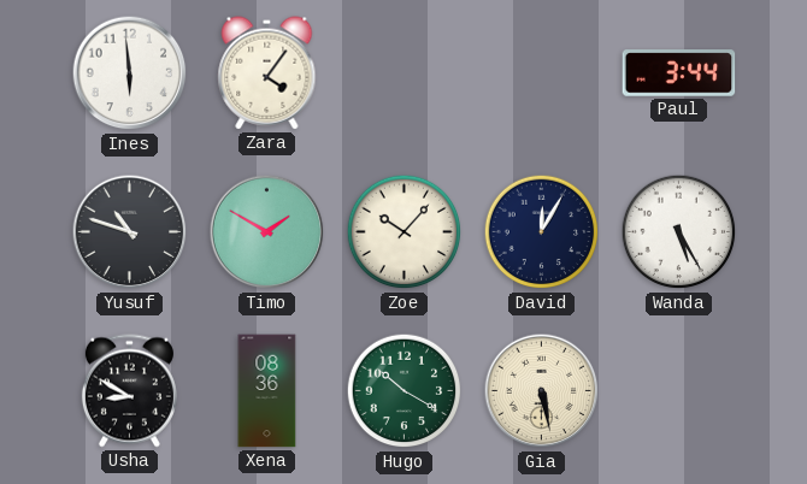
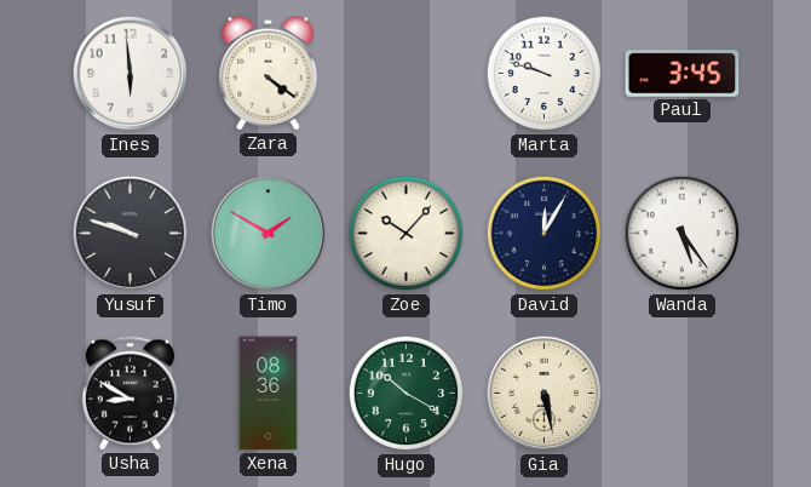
Zara: 4:06 -> 4:21
Marta: none -> 9:48
Paul: 3:44 -> 3:45
Yusuf: 10:48 -> 9:48
Wanda: 5:25 -> 5:24
